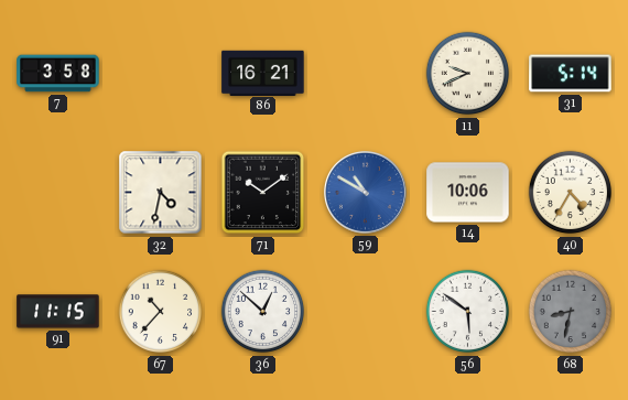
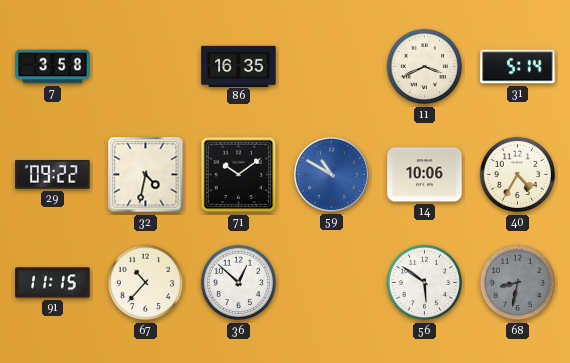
86: 16:21 -> 16:35
11: 9:41 -> 3:41
29: none -> 09:22
